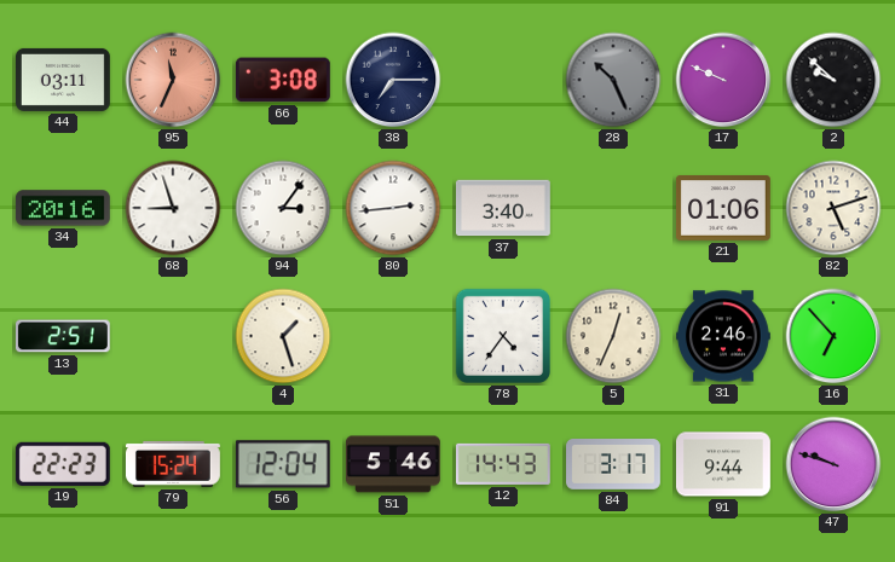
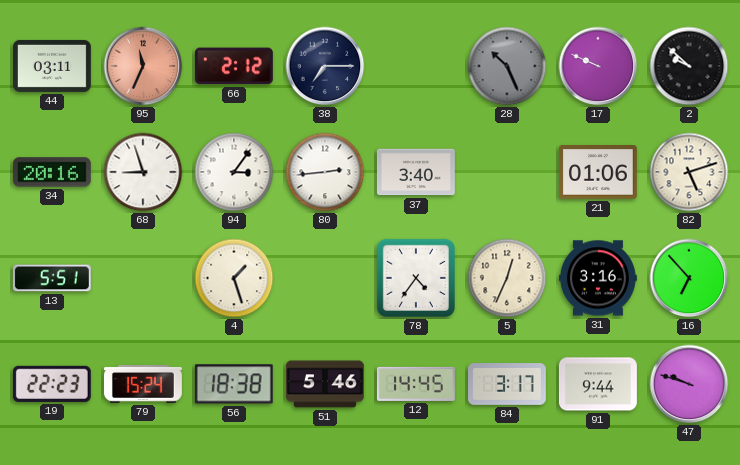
66: 3:08 -> 2:12
13: 2:51 -> 5:51
31: 2:46 -> 3:16
56: 12:04 -> 18:38
12: 14:43 -> 14:45
